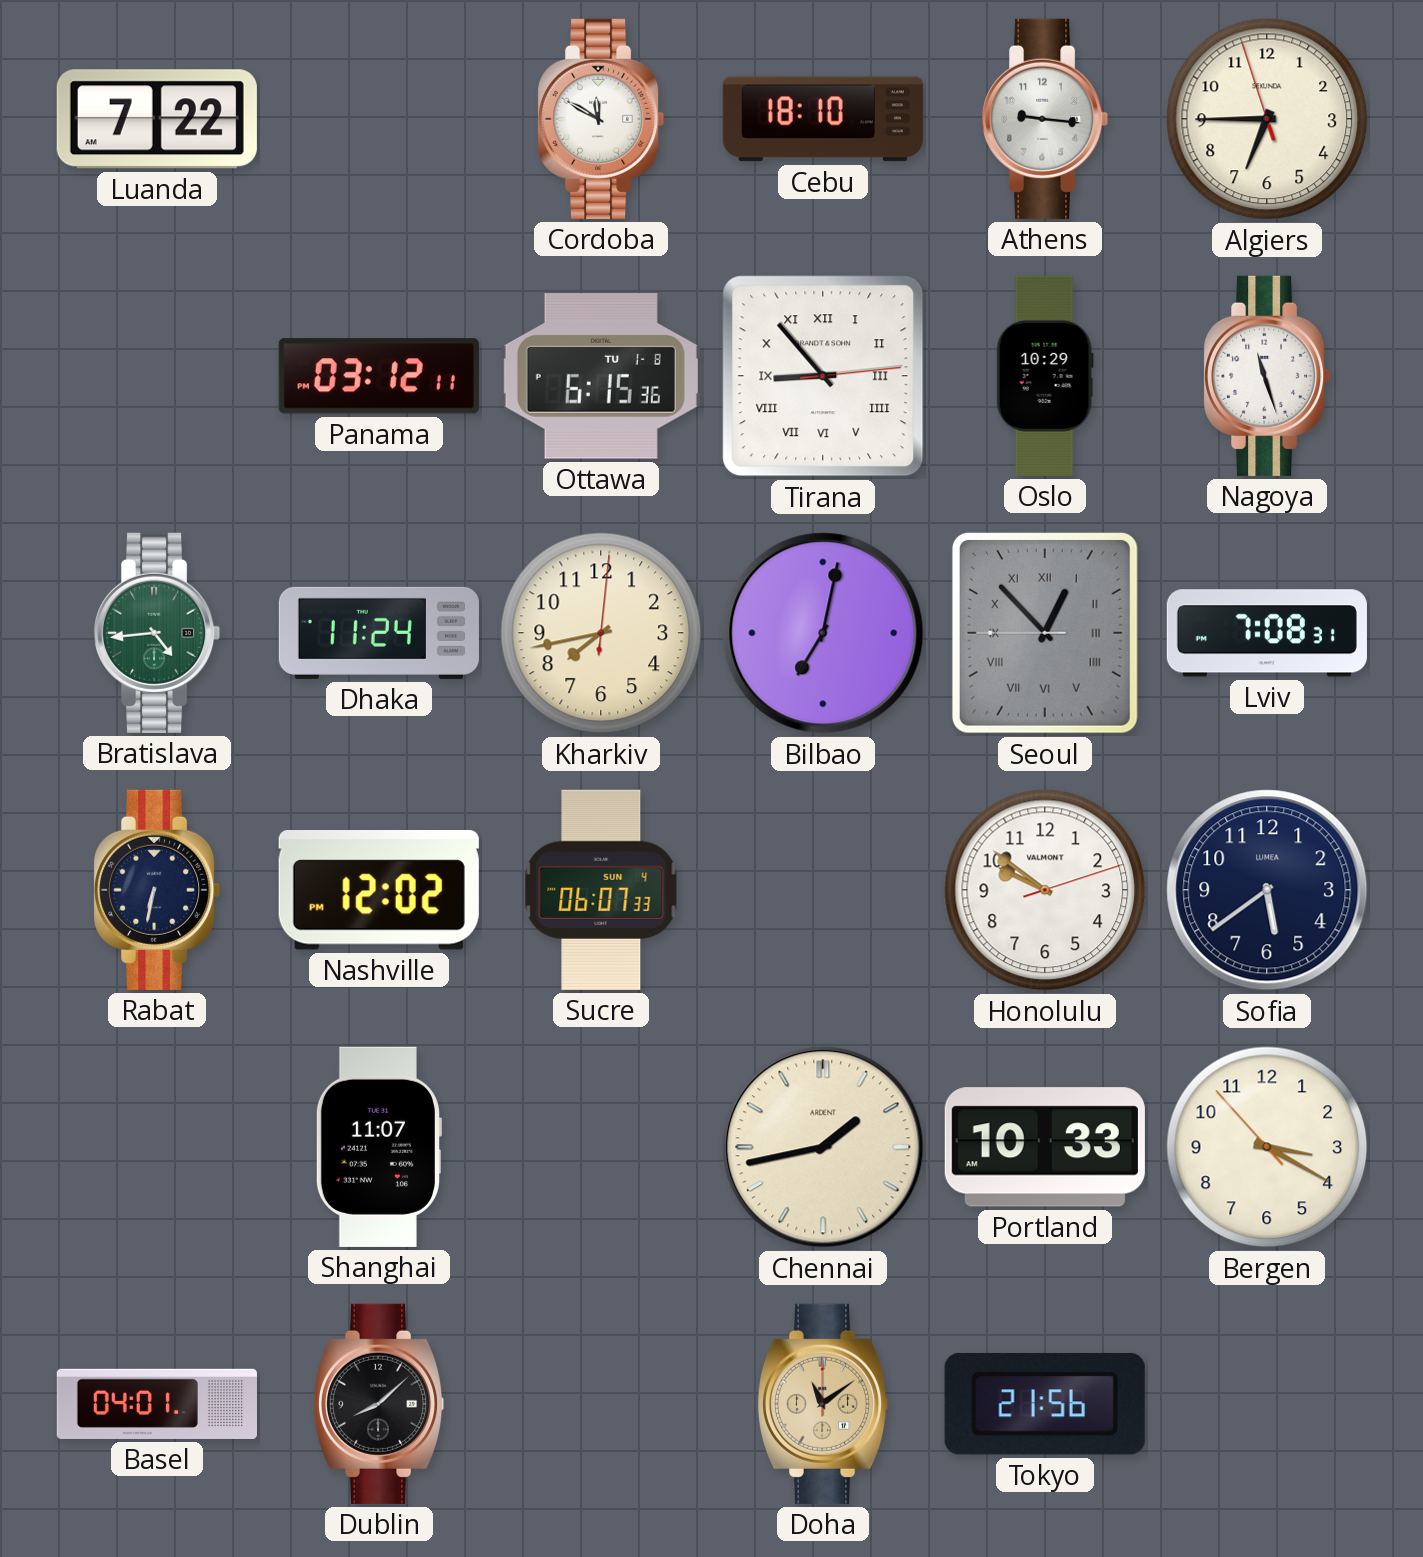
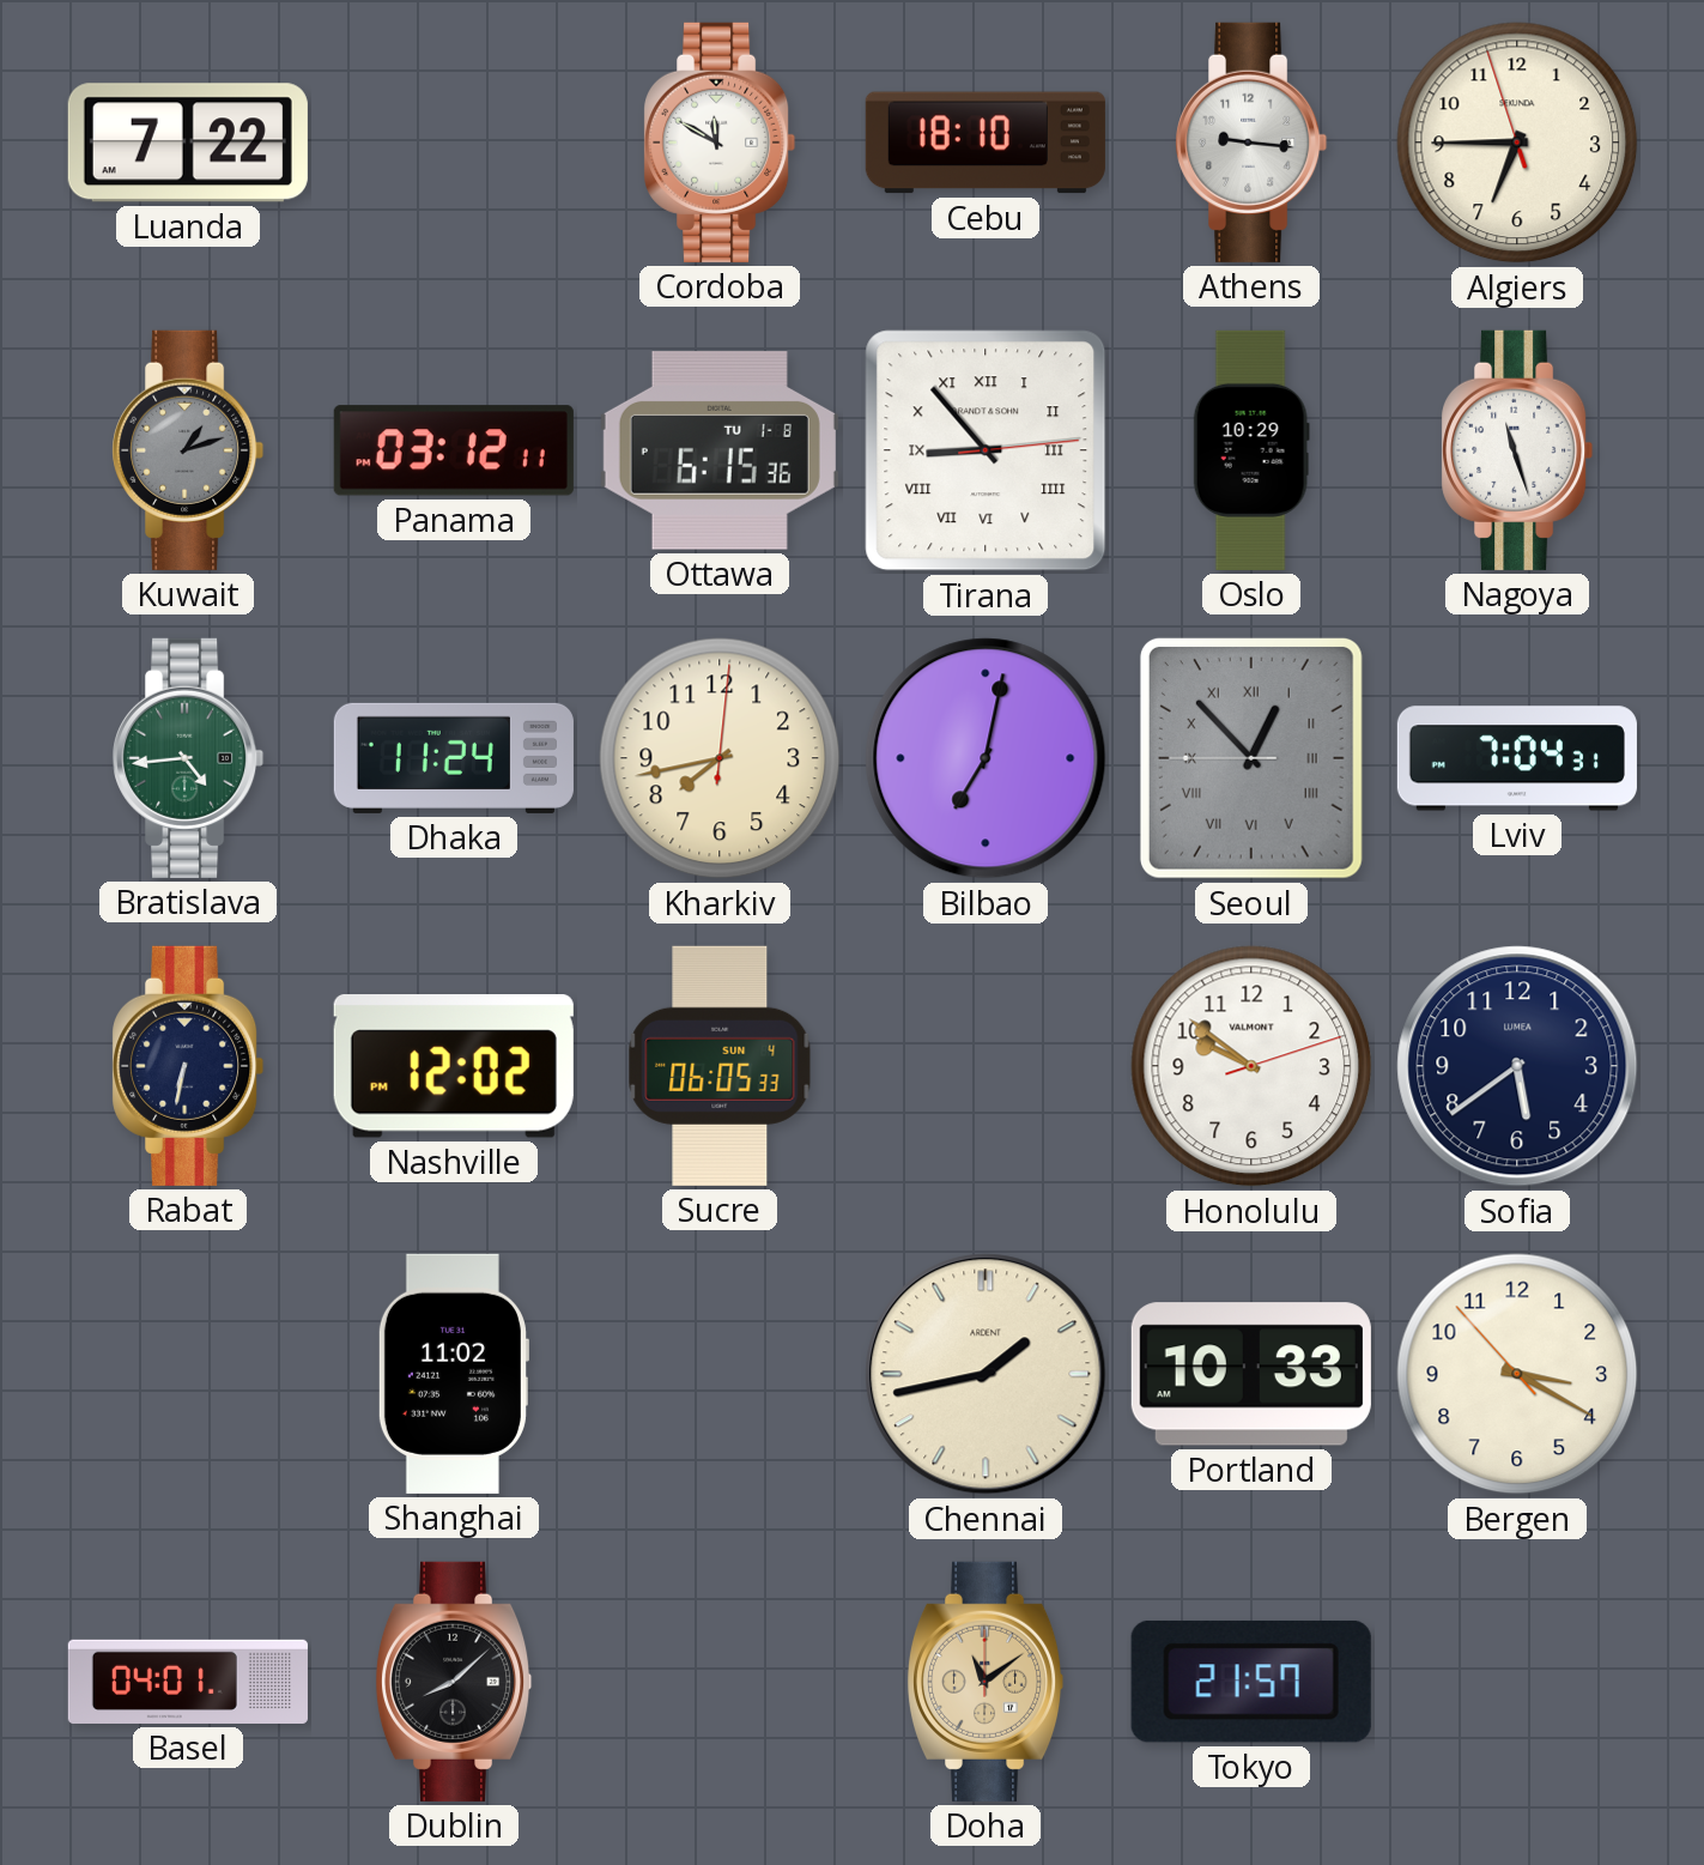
Kuwait: none -> 1:12
Lviv: 7:08 -> 7:04
Sucre: 06:07 -> 06:05
Shanghai: 11:07 -> 11:02
Tokyo: 21:56 -> 21:57
